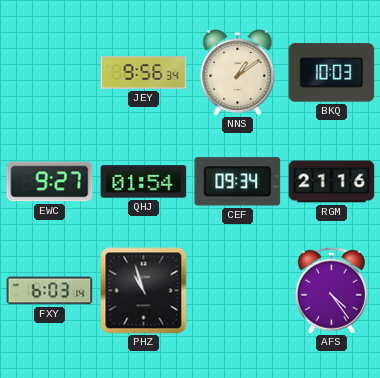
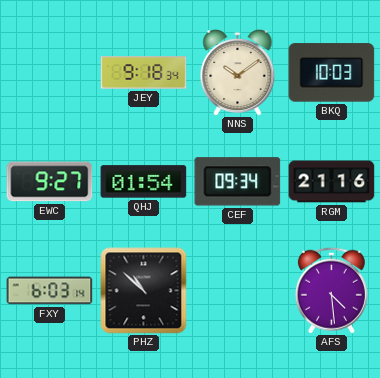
JEY: 9:56 -> 9:18
NNS: 1:09 -> 10:09
PHZ: 10:57 -> 10:52
AFS: 4:24 -> 4:29
